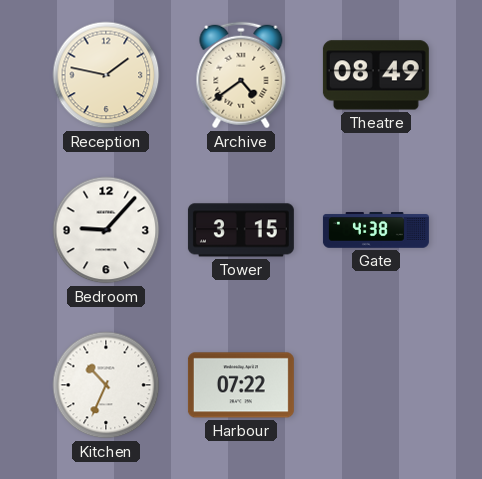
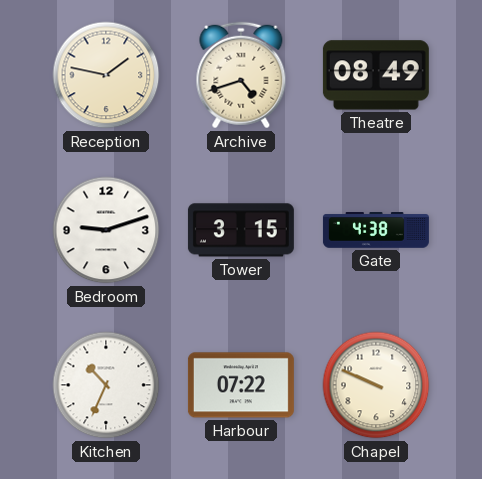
Archive: 4:39 -> 4:42
Bedroom: 9:07 -> 9:12
Chapel: none -> 9:49
